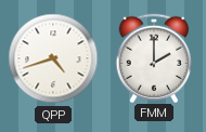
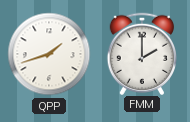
QPP: 4:42 -> 1:42
